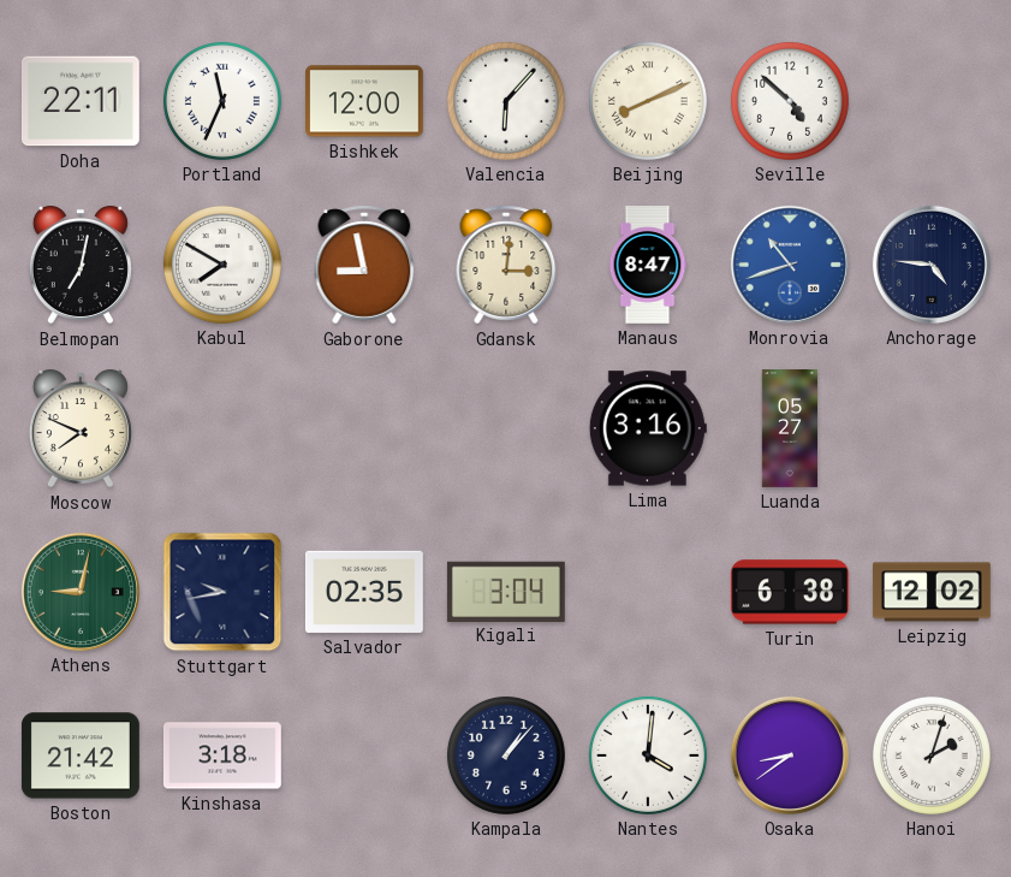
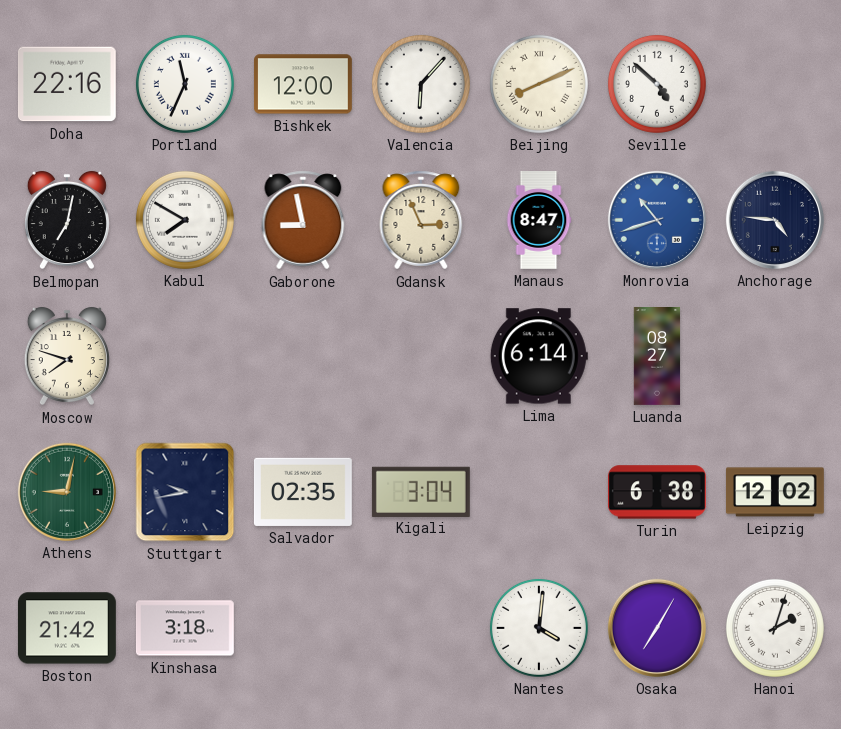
Doha: 22:11 -> 22:16
Gdansk: 3:01 -> 2:56
Moscow: 7:49 -> 7:48
Lima: 3:16 -> 6:14
Luanda: 05:27 -> 08:27
Kampala: 1:07 -> none
Osaka: 8:39 -> 7:05
